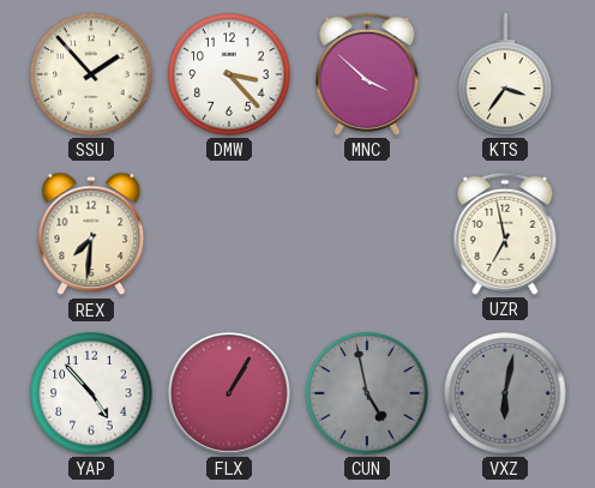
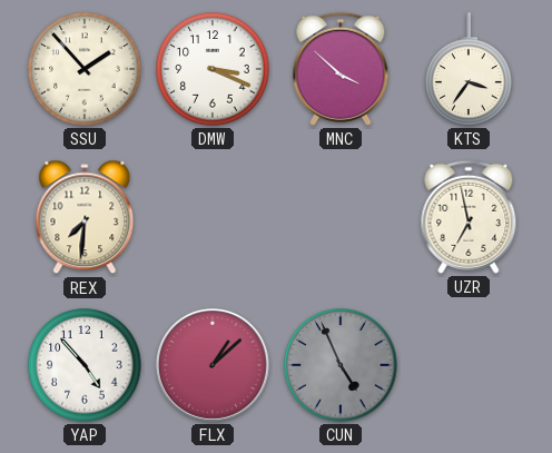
DMW: 3:23 -> 3:19
FLX: 1:05 -> 1:08
CUN: 4:58 -> 4:56
VXZ: 6:02 -> none
